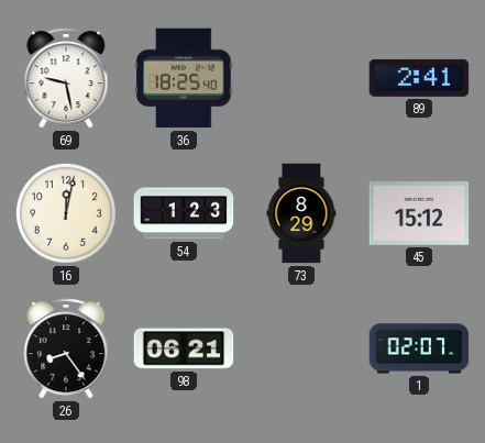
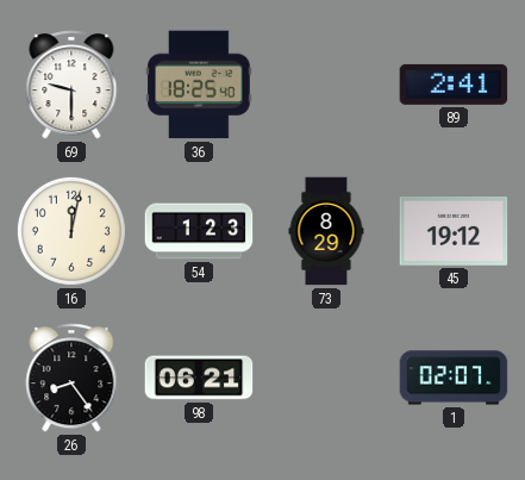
69: 9:28 -> 9:30
45: 15:12 -> 19:12
